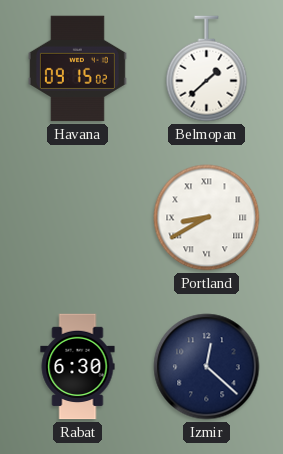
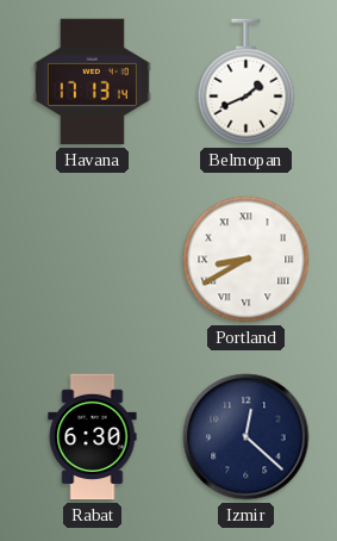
Havana: 09:15 -> 17:13
Belmopan: 1:38 -> 1:41
